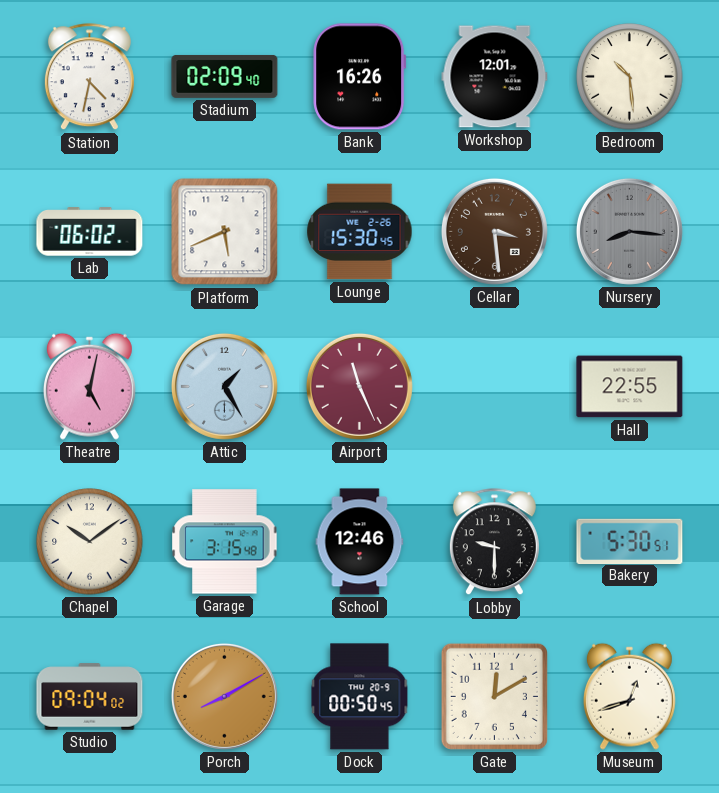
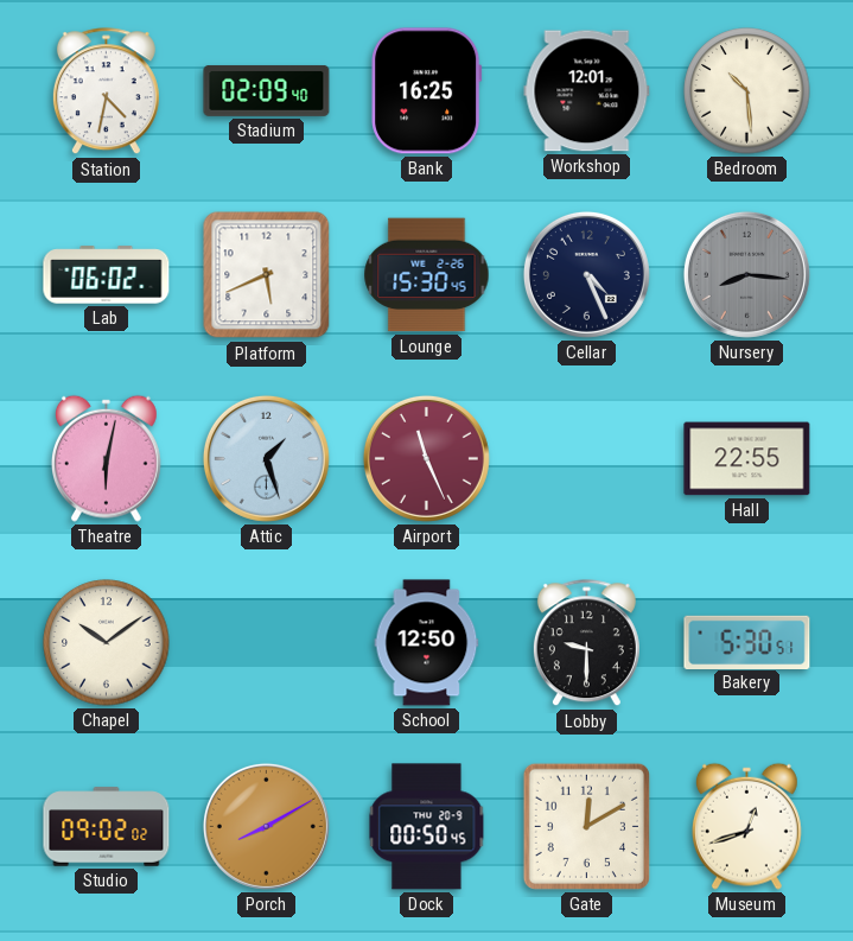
Bank: 16:26 -> 16:25
Cellar: 3:29 -> 4:26
Cellar dial: brown -> navy
Theatre: 5:02 -> 6:02
Attic: 1:25 -> 1:27
Garage: 3:15 -> none
School: 12:46 -> 12:50
Studio: 09:04 -> 09:02
